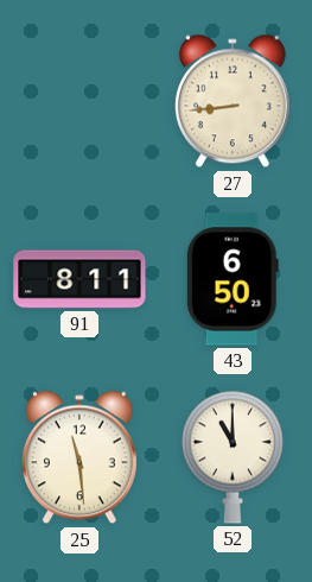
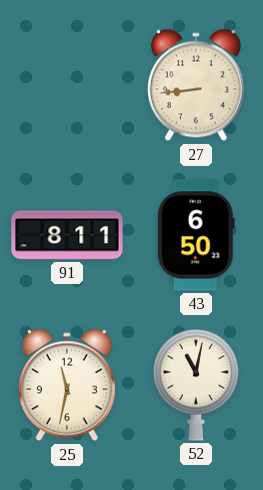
25: 11:29 -> 11:32
52: 11:00 -> 11:02
